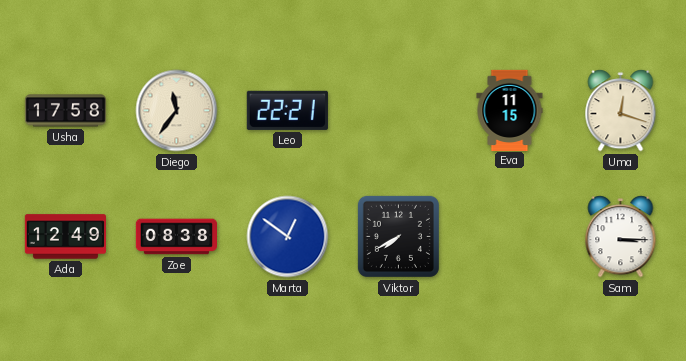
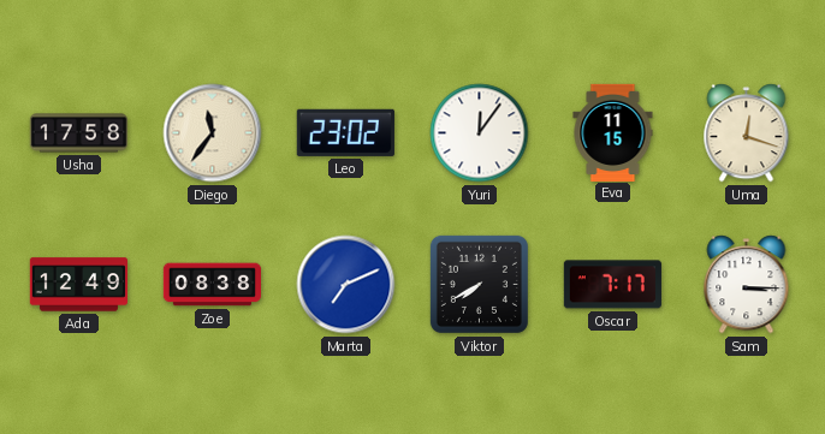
Leo: 22:21 -> 23:02
Yuri: none -> 12:06
Marta: 12:51 -> 7:11
Oscar: none -> 7:17
